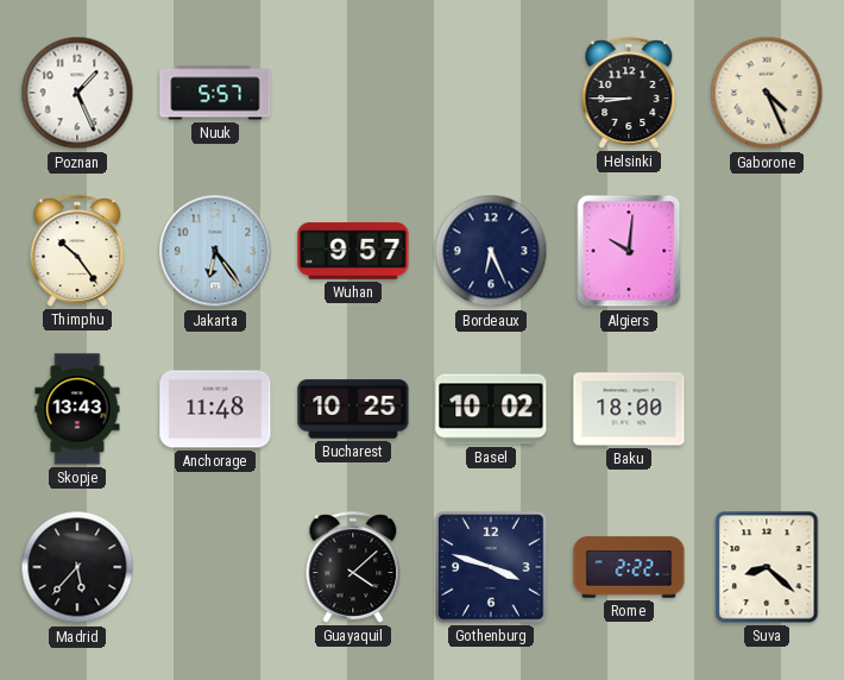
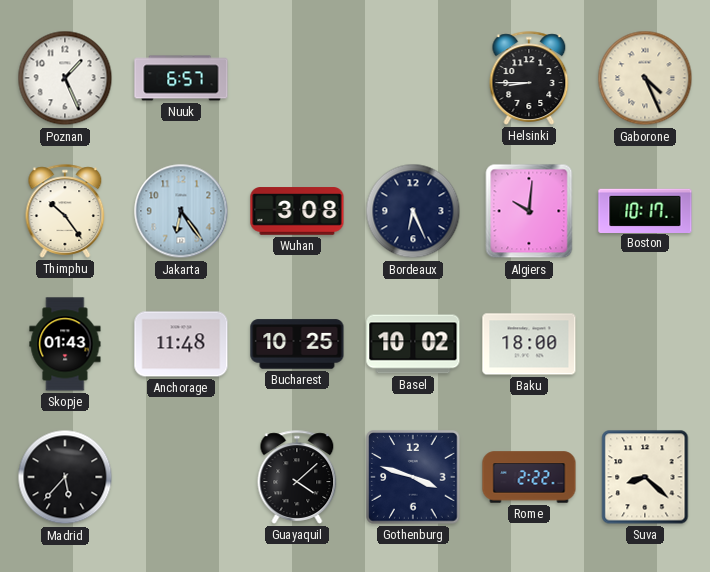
Nuuk: 5:57 -> 6:57
Wuhan: 9:57 -> 3:08
Boston: none -> 10:17
Skopje: 13:43 -> 01:43
